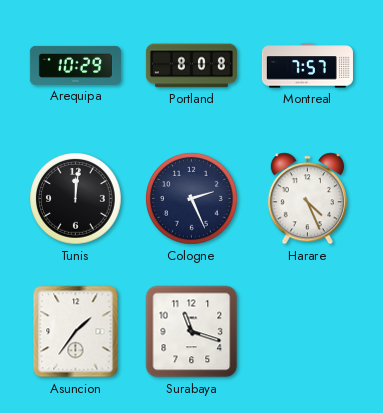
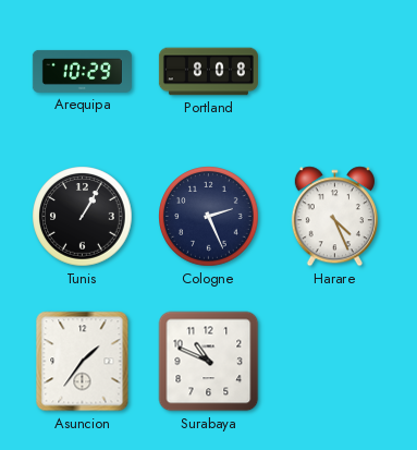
Montreal: 7:57 -> none
Tunis: 12:01 -> 1:05
Surabaya: 11:18 -> 10:49
